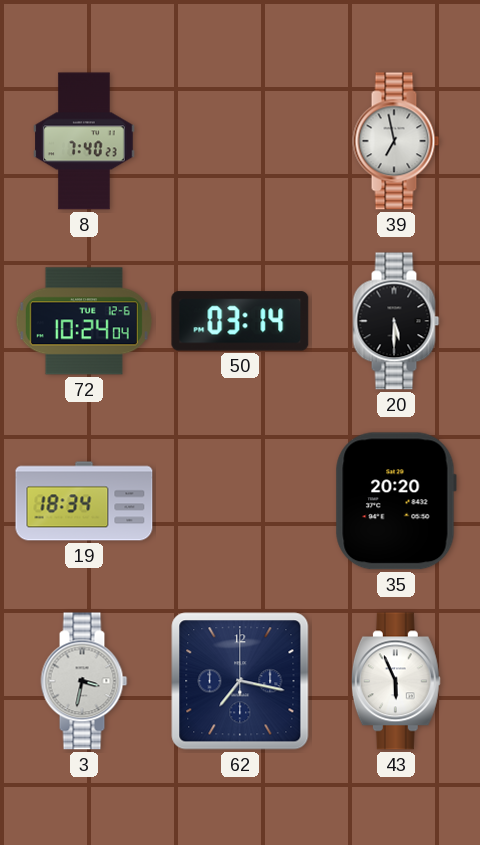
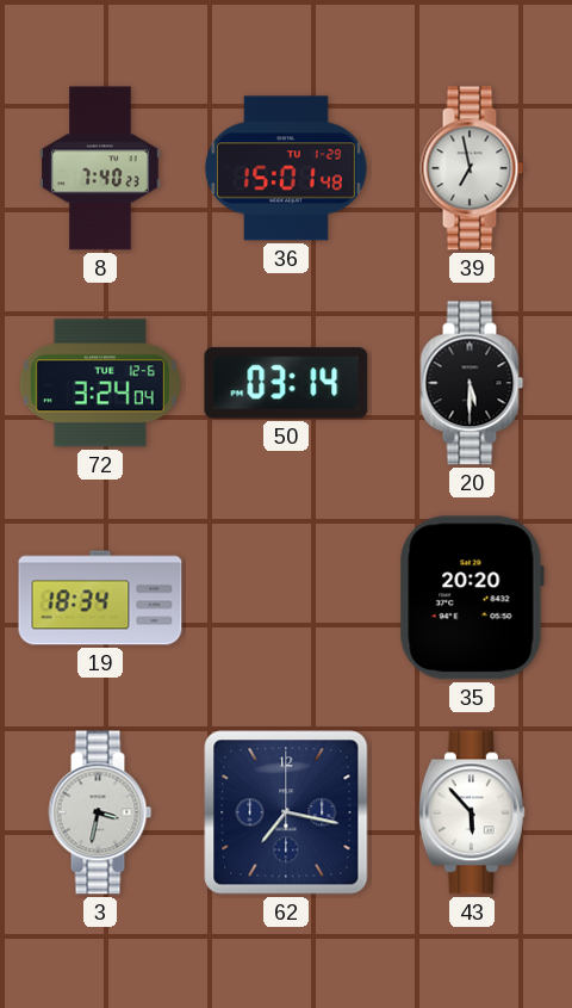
36: none -> 15:01
72: 10:24 -> 3:24
43: 5:56 -> 5:53
